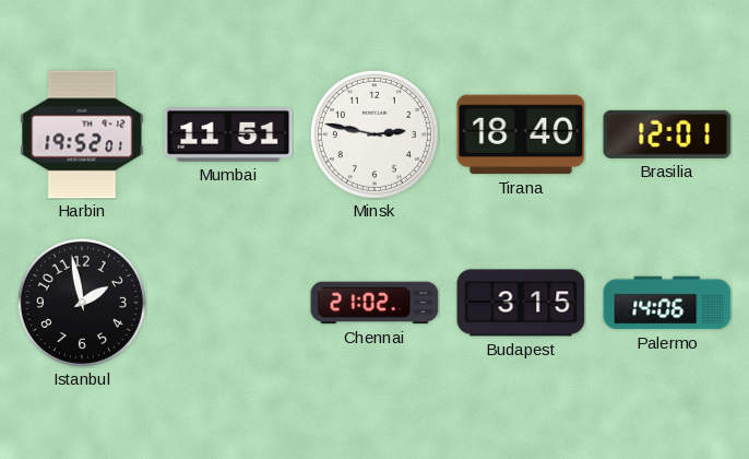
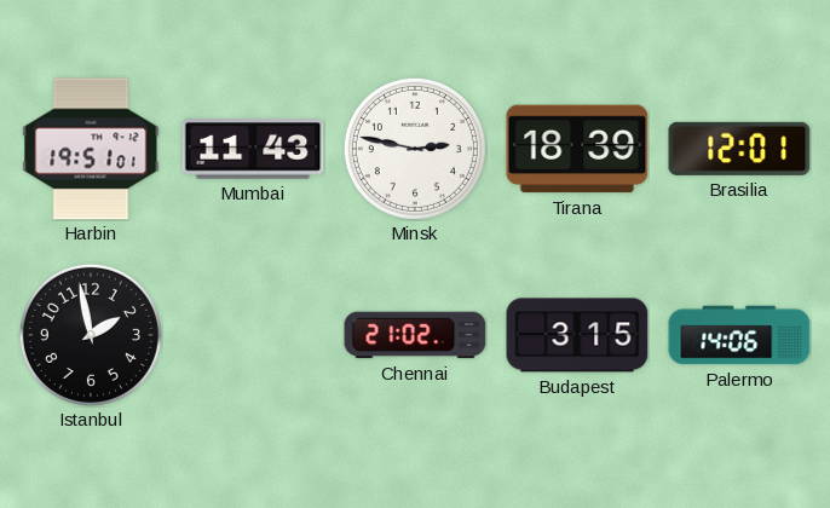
Harbin: 19:52 -> 19:51
Mumbai: 11:51 -> 11:43
Tirana: 18:40 -> 18:39
